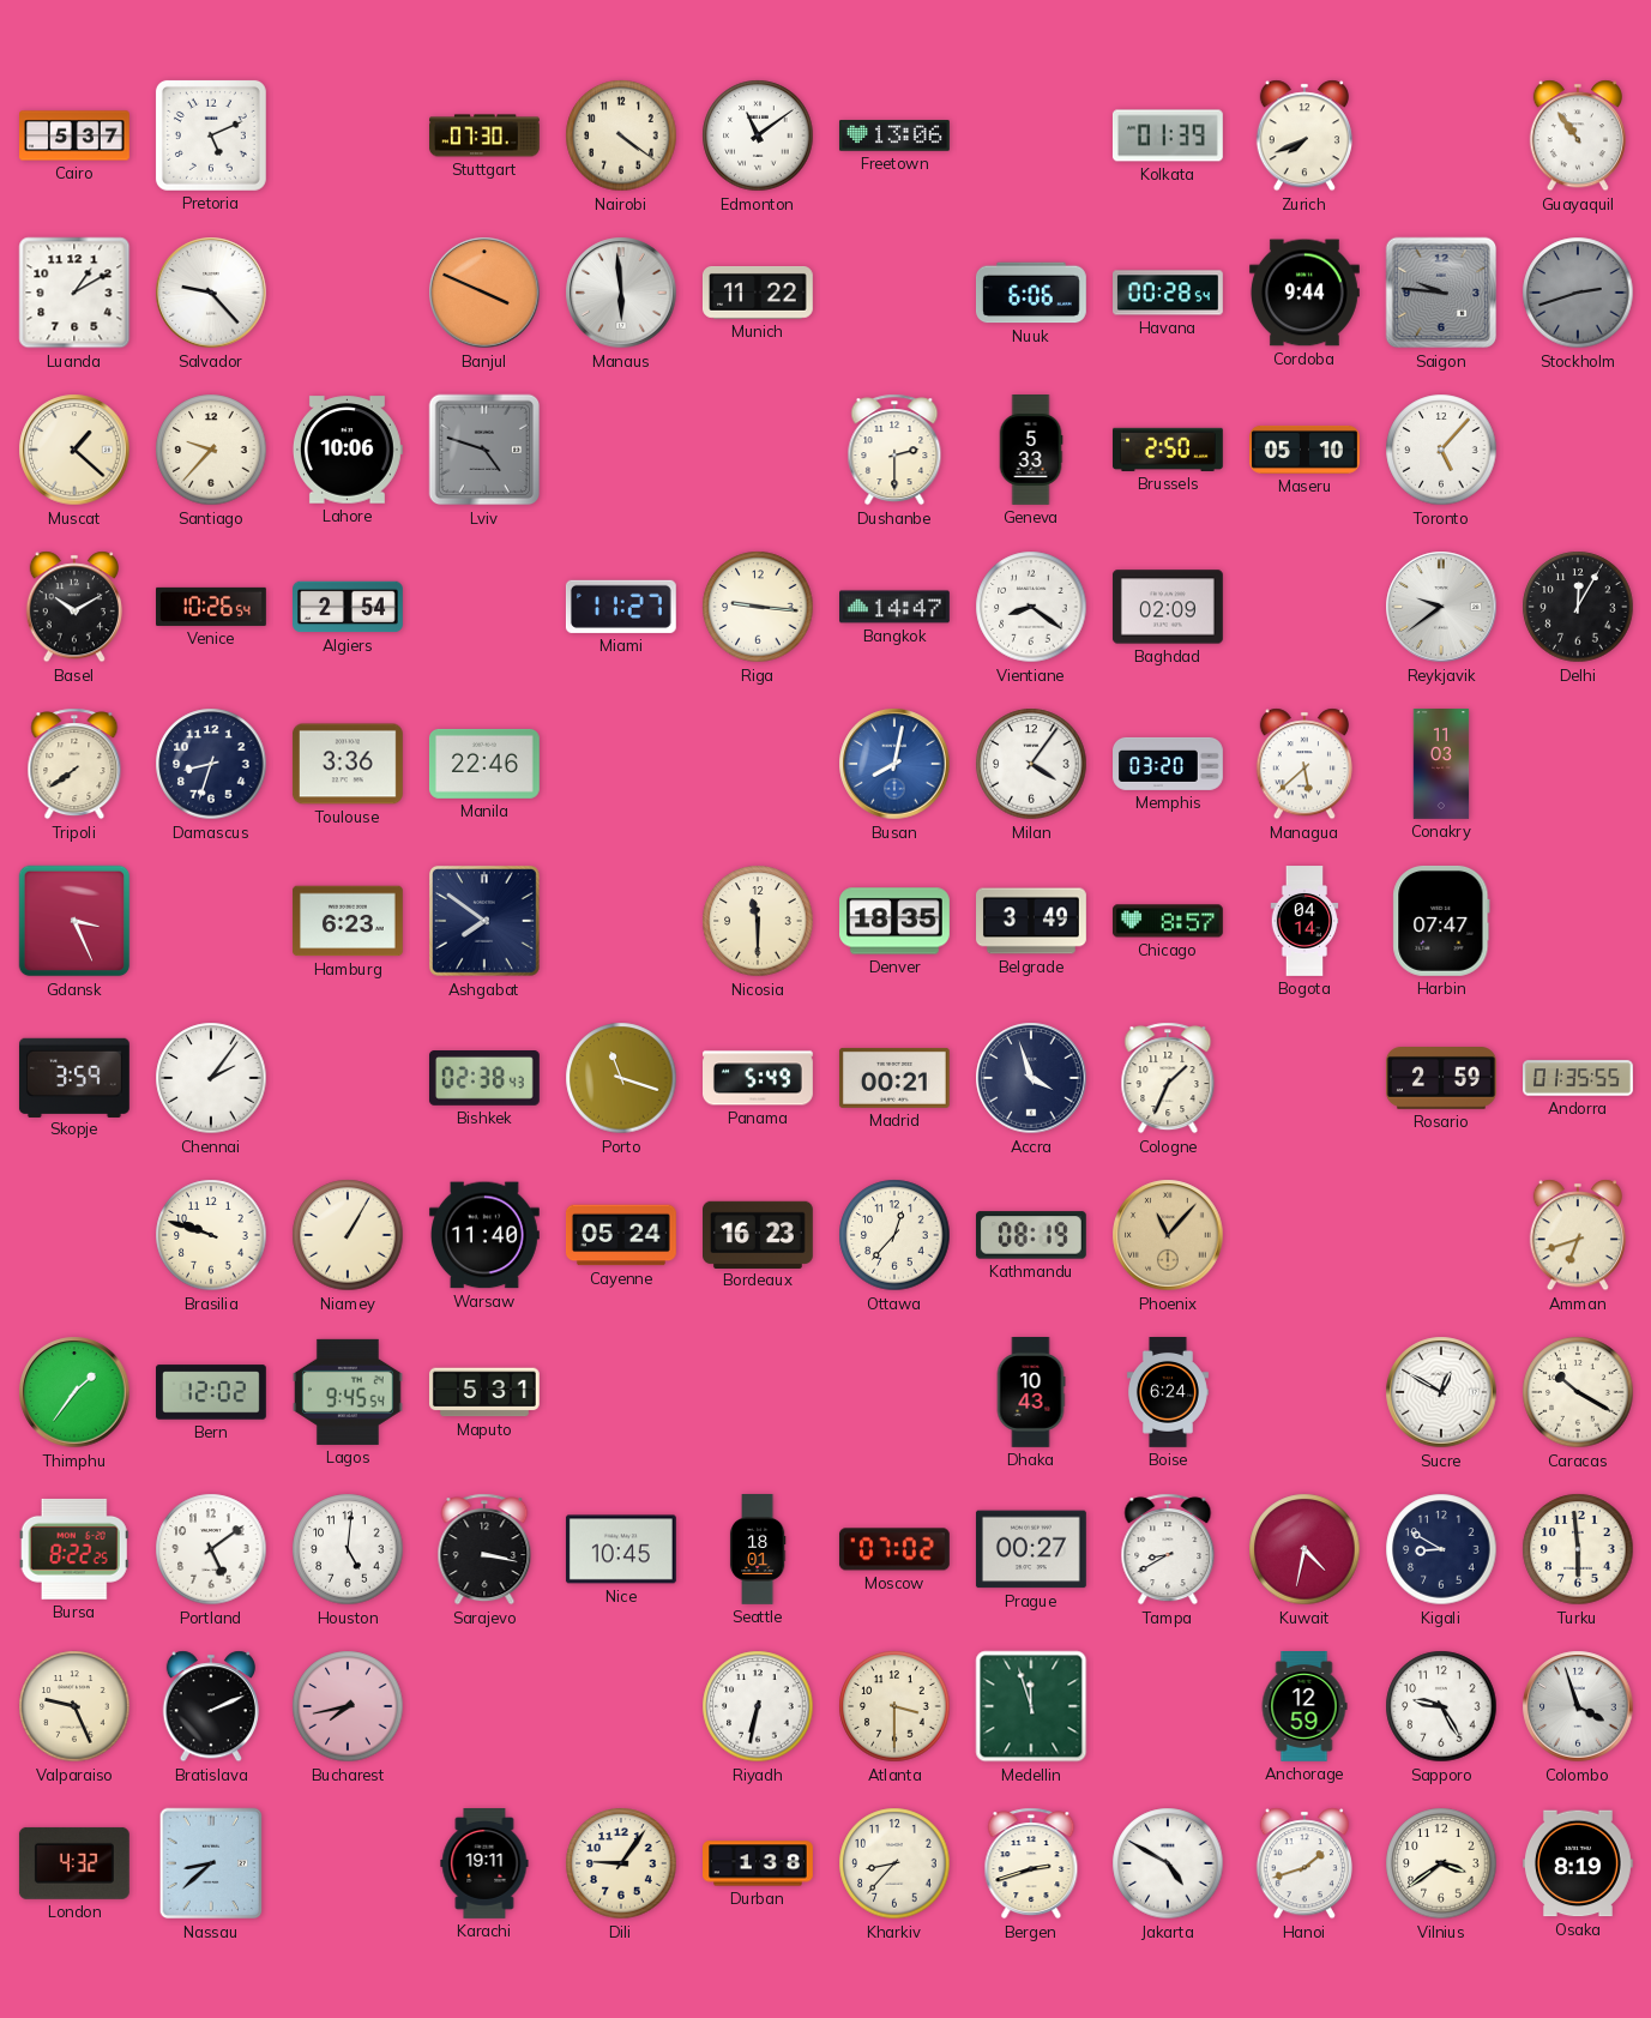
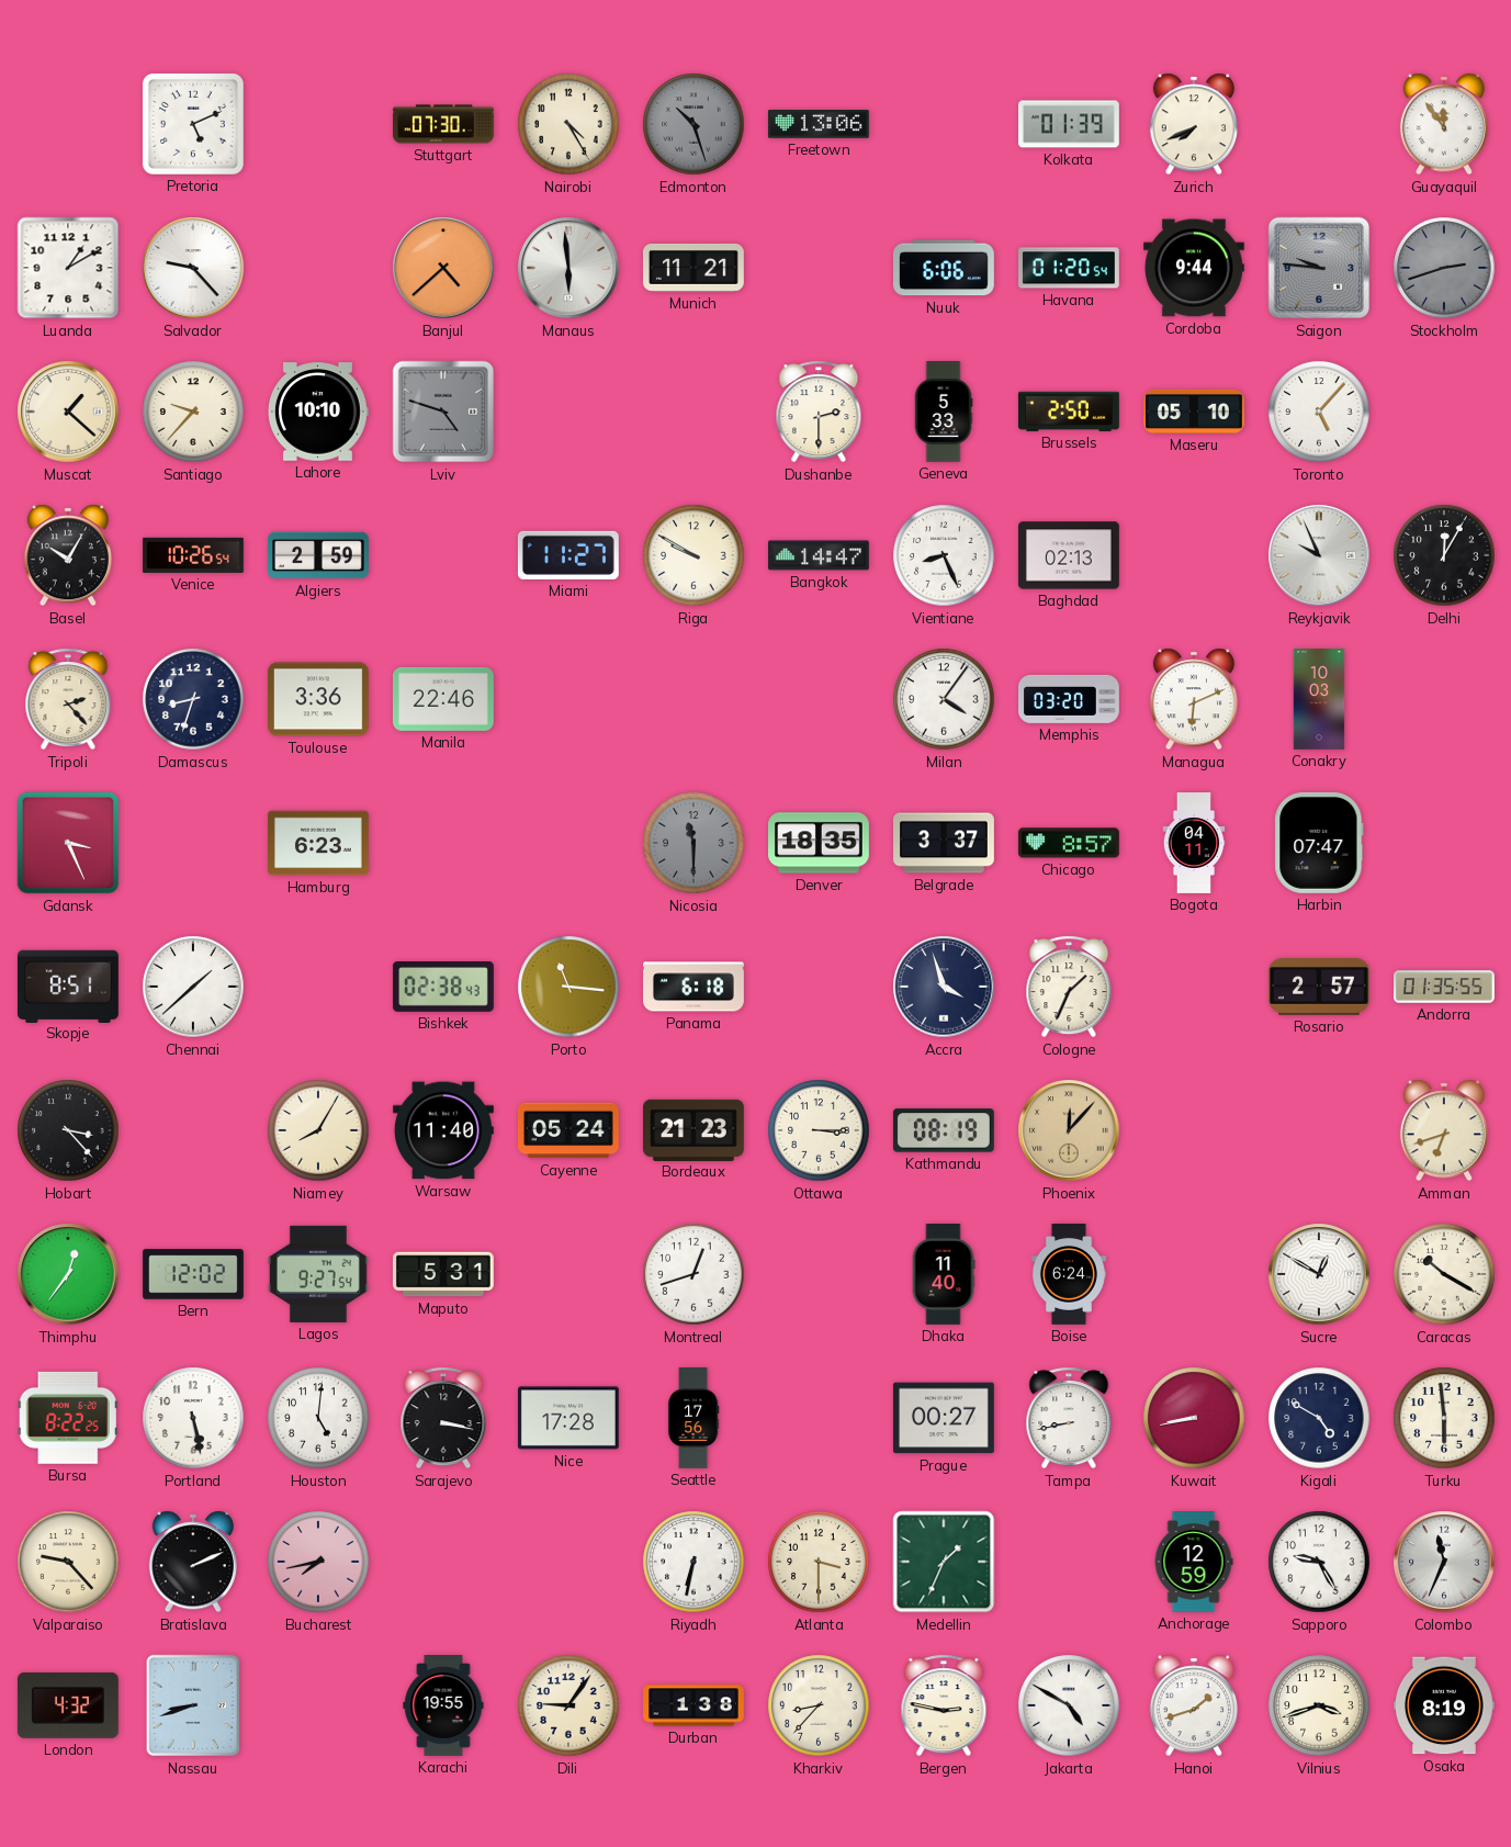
Cairo: 5:37 -> none
Nairobi: 4:21 -> 4:25
Edmonton: 11:09 -> 10:27
Edmonton dial: white -> grey
Guayaquil: 10:54 -> 11:54
Banjul: 3:49 -> 4:38
Munich: 11:22 -> 11:21
Havana: 00:28 -> 01:20
Lahore: 10:06 -> 10:10
Basel: 10:10 -> 10:05
Algiers: 2:54 -> 2:59
Riga: 9:16 -> 9:50
Vientiane: 8:21 -> 8:26
Baghdad: 02:09 -> 02:13
Reykjavik: 9:39 -> 9:56
Tripoli: 7:39 -> 2:23
Busan: 8:02 -> none
Managua: 5:38 -> 6:11
Conakry: 11:03 -> 10:03
Ashgabat: 7:51 -> none
Nicosia dial: cream -> grey
Belgrade: 3:49 -> 3:37
Bogota: 04:14 -> 04:11
Skopje: 3:59 -> 8:51
Chennai: 2:06 -> 1:38
Porto: 11:18 -> 11:16
Panama: 5:49 -> 6:18
Madrid: 00:21 -> none
Rosario: 2:59 -> 2:57
Hobart: none -> 3:23
Brasilia: 9:48 -> none
Niamey: 1:05 -> 8:05
Bordeaux: 16:23 -> 21:23
Ottawa: 12:37 -> 3:15
Phoenix: 11:07 -> 12:07
Thimphu: 1:36 -> 12:36
Lagos: 9:45 -> 9:27
Montreal: none -> 12:42
Dhaka: 10:43 -> 11:40
Portland: 5:09 -> 5:28
Nice: 10:45 -> 17:28
Seattle: 18:01 -> 17:56
Moscow: 07:02 -> none
Tampa: 8:40 -> 8:43
Kuwait: 4:32 -> 8:43
Kigali: 8:50 -> 4:50
Valparaiso: 9:26 -> 9:23
Medellin: 11:57 -> 1:34
Colombo: 3:57 -> 11:34
Nassau: 8:38 -> 8:42
Karachi: 19:11 -> 19:55
Bergen: 2:42 -> 2:47
Vilnius: 3:39 -> 3:42
